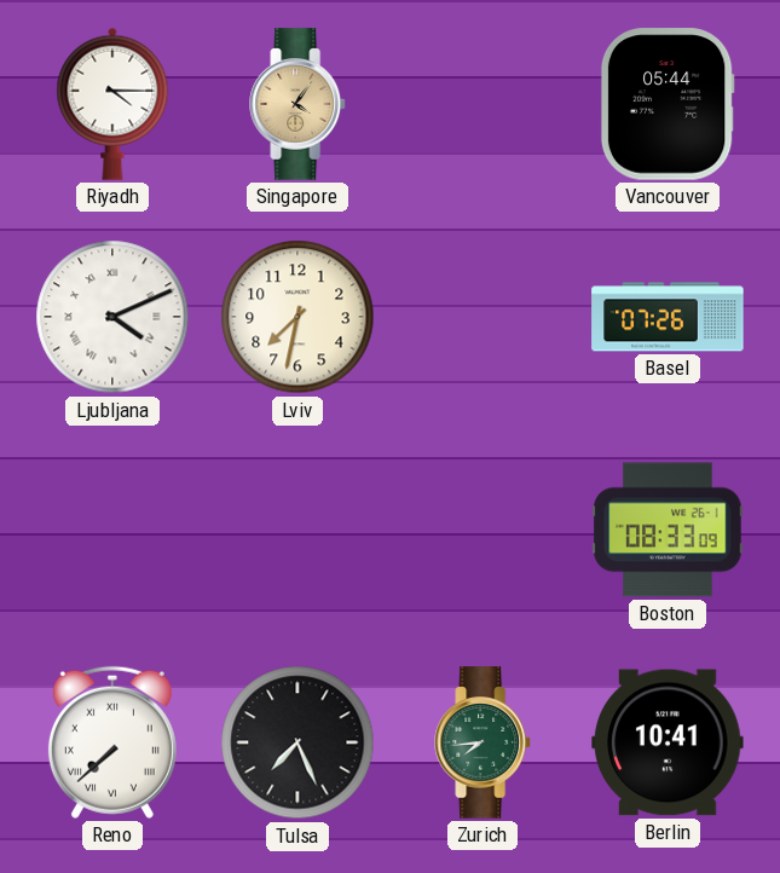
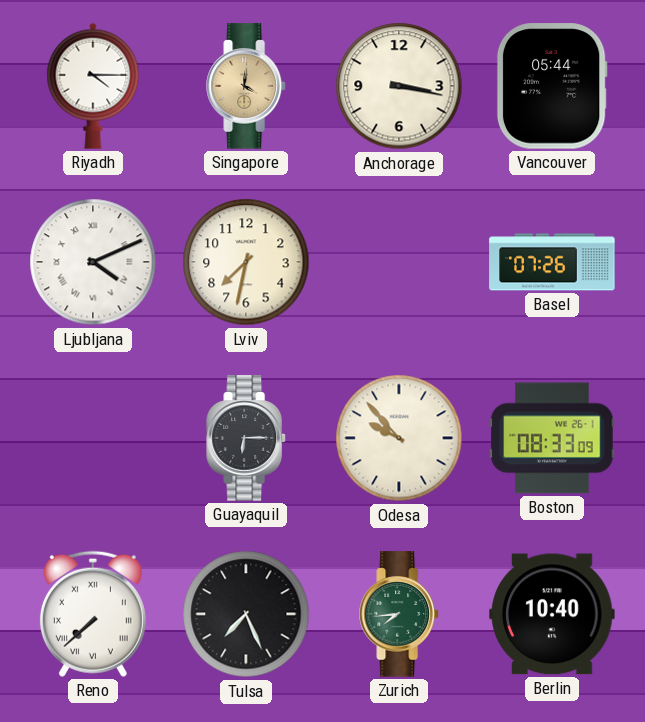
Singapore: 4:06 -> 4:01
Anchorage: none -> 3:17
Guayaquil: none -> 6:15
Odesa: none -> 9:53
Berlin: 10:41 -> 10:40
